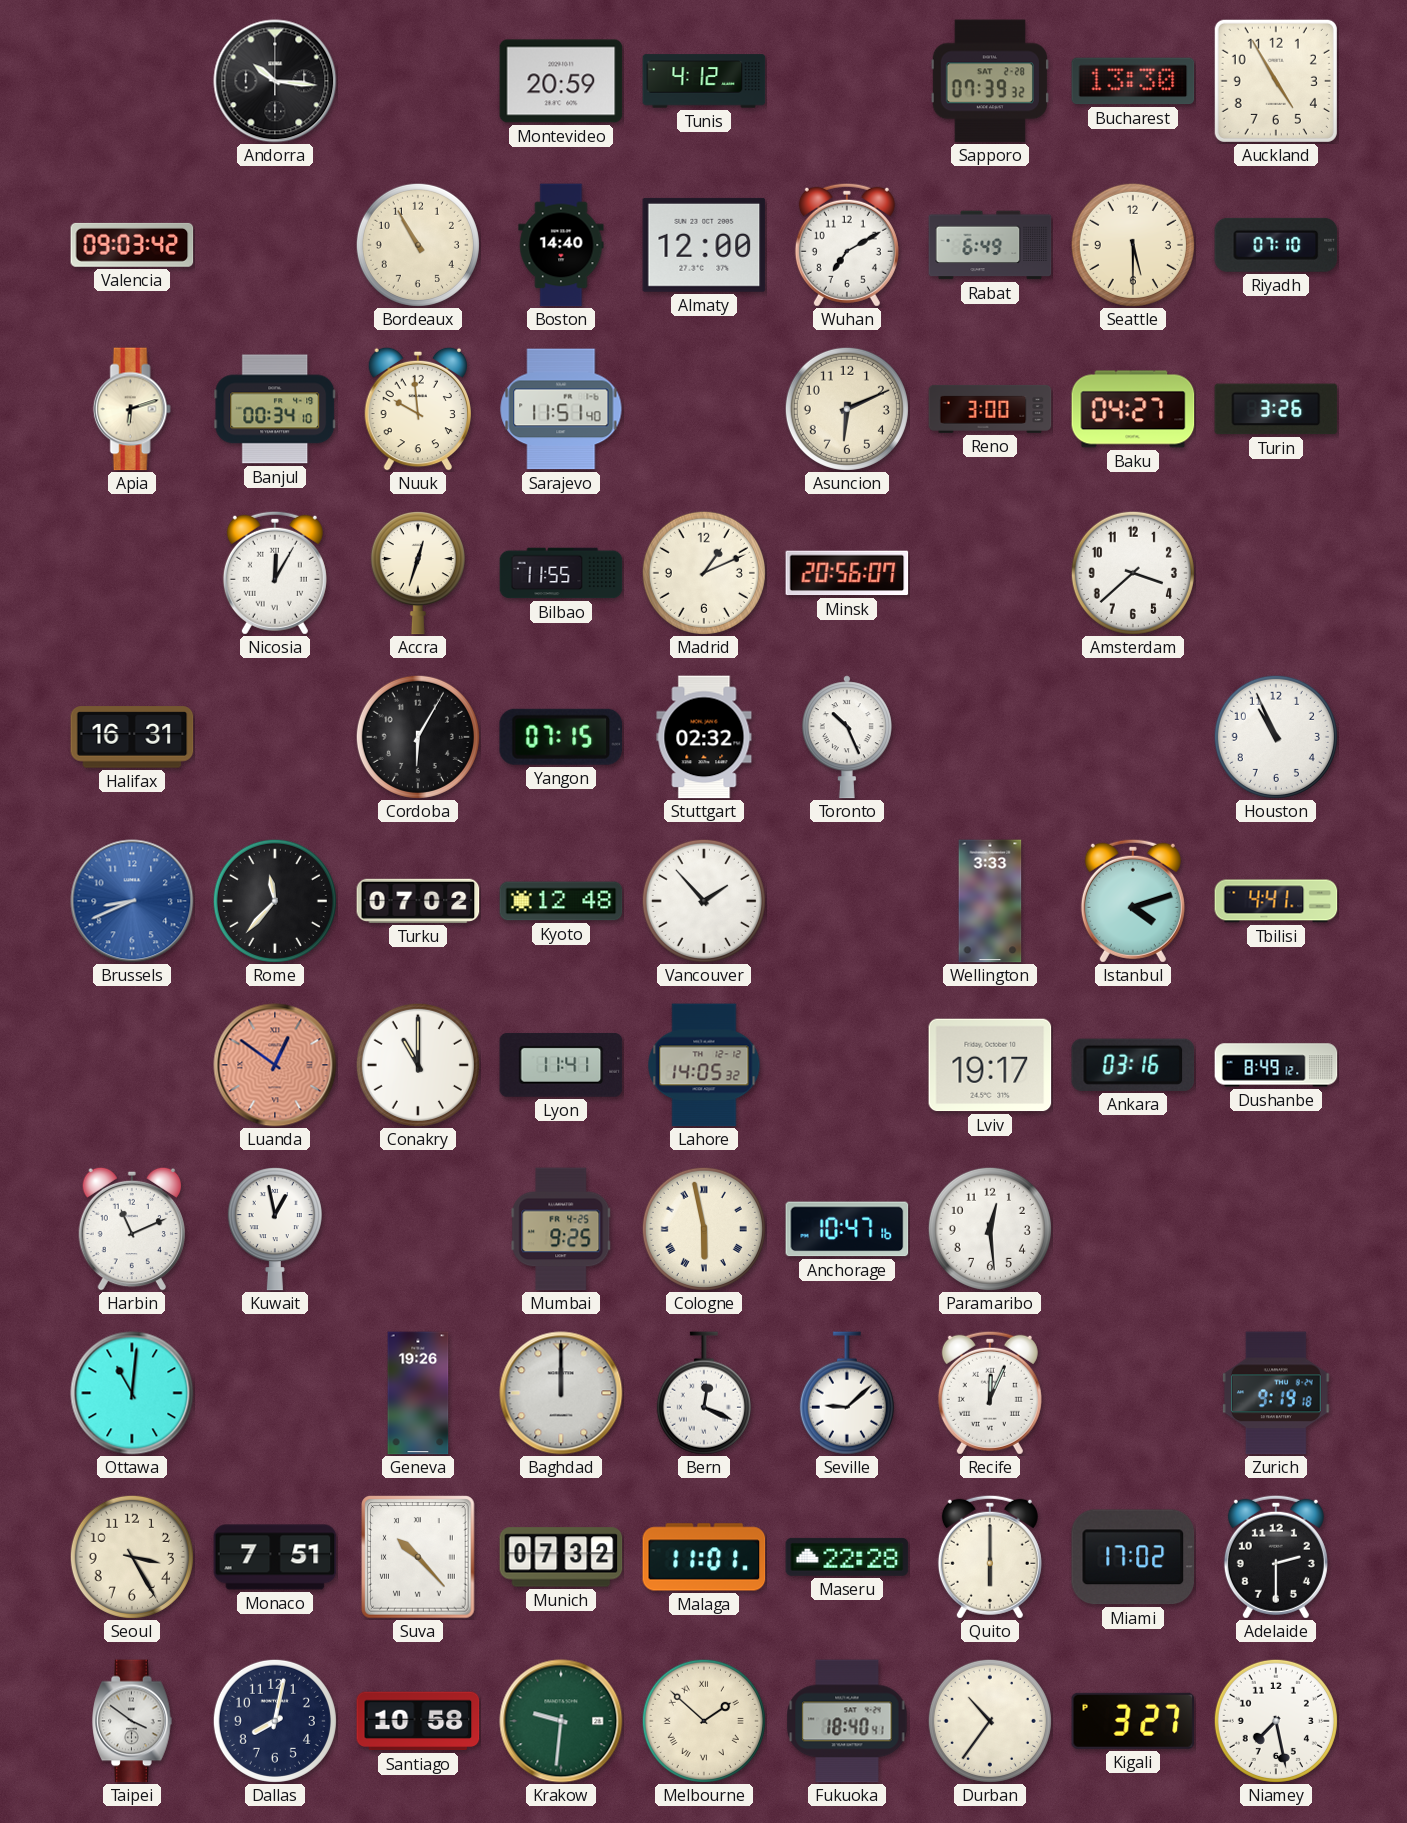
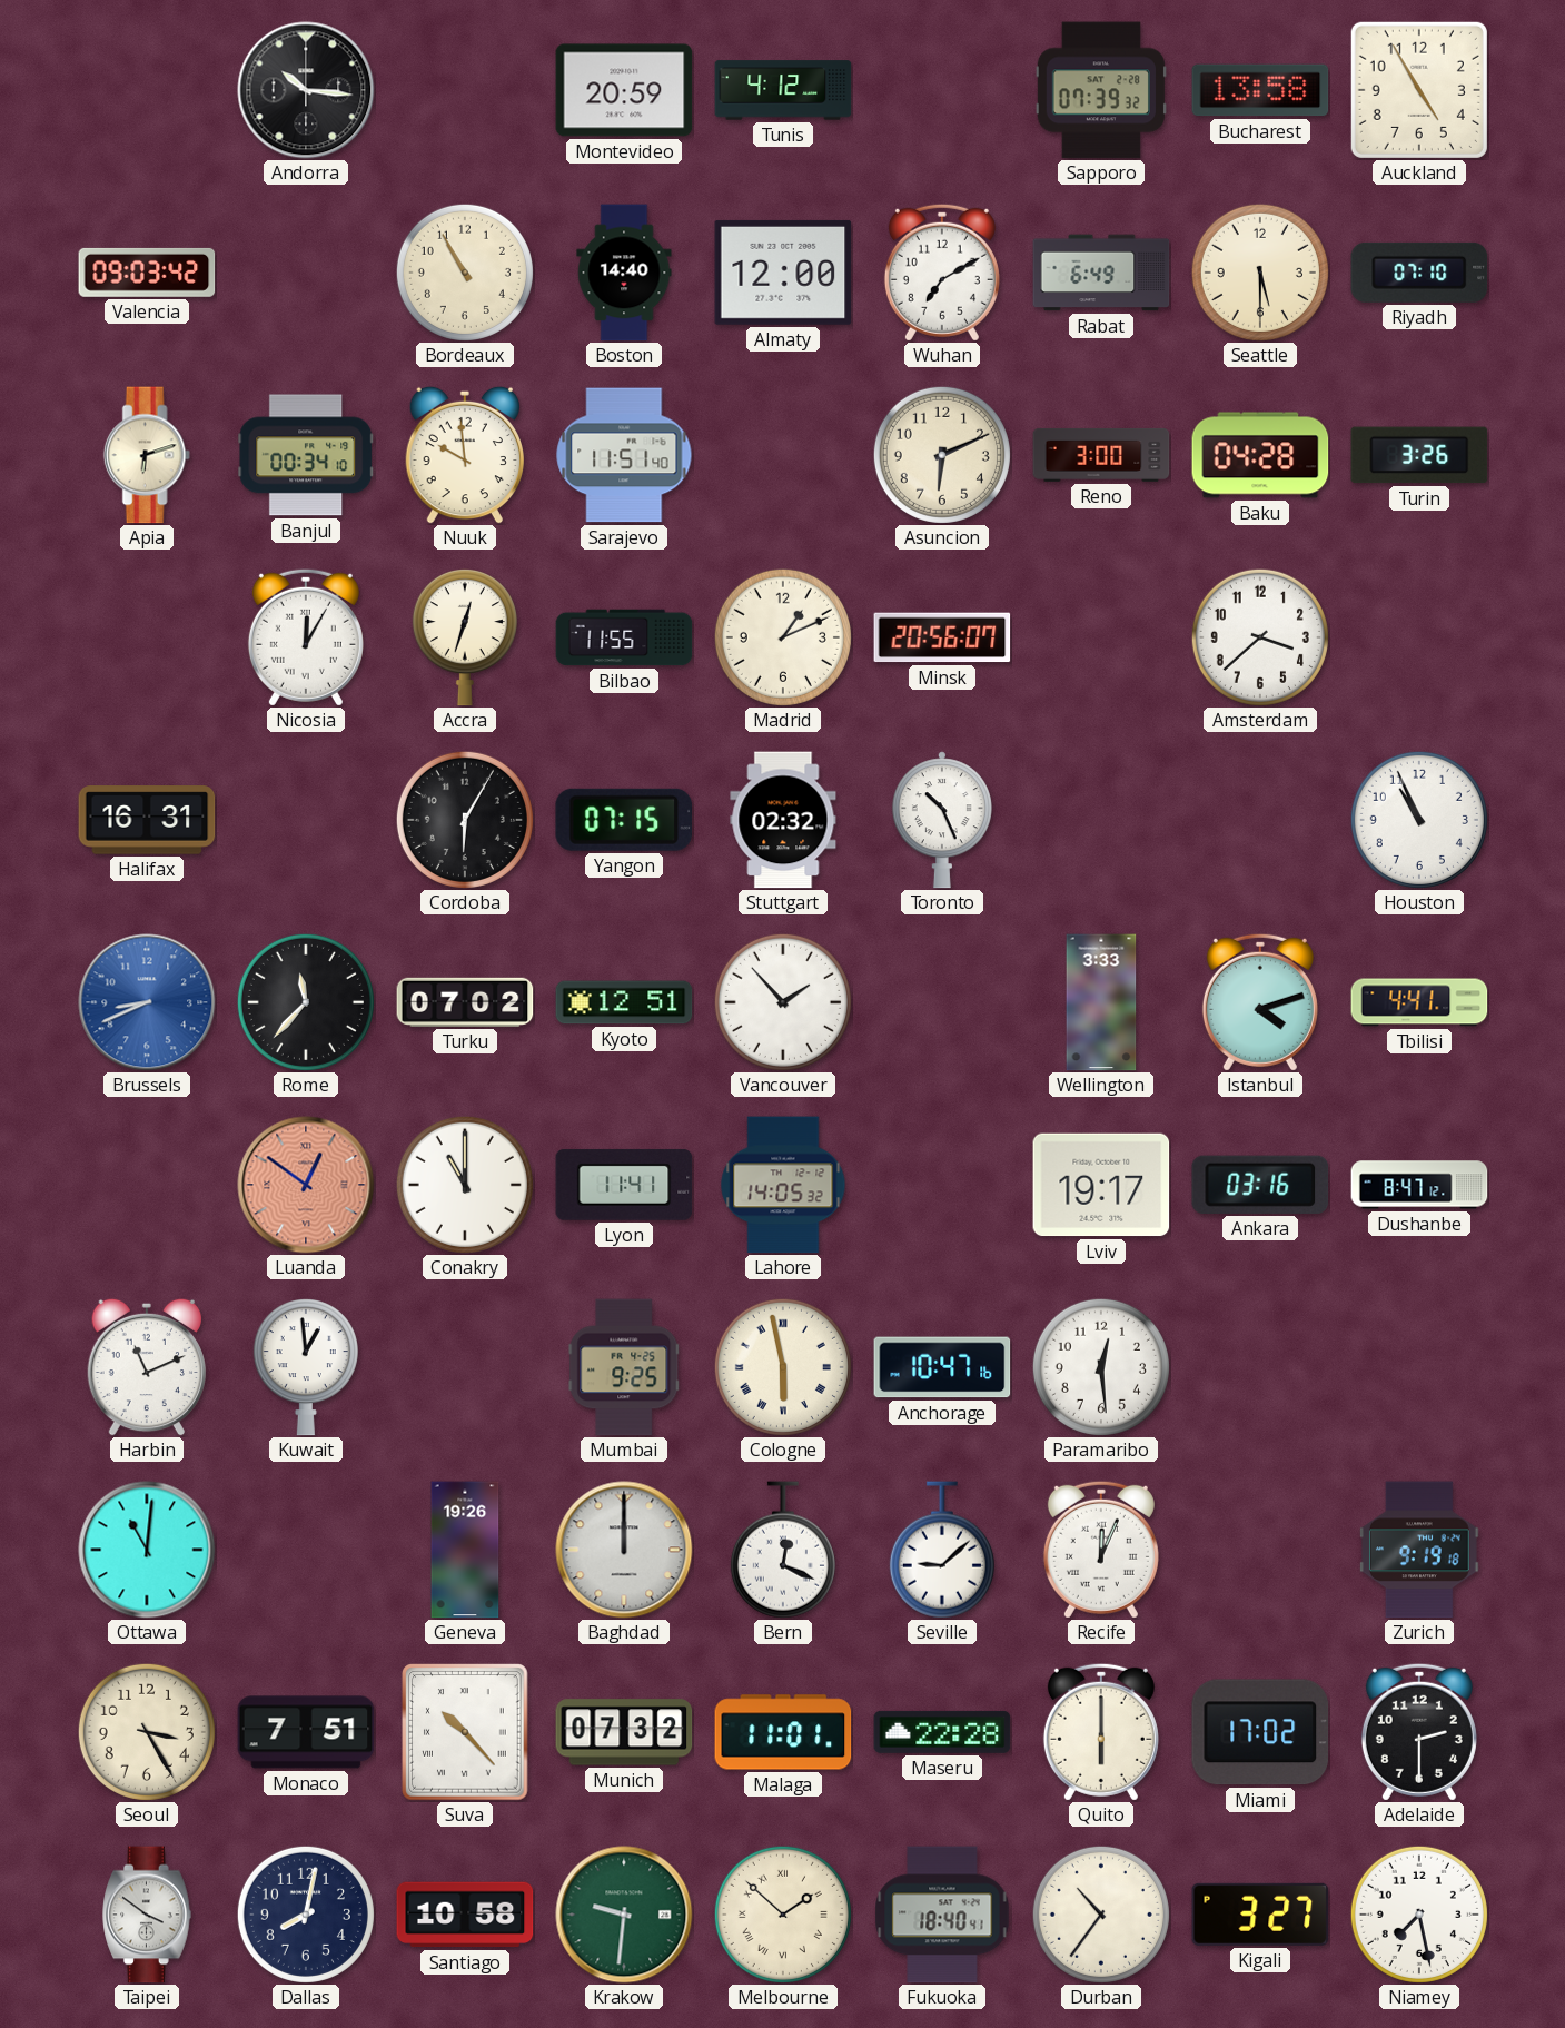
Bucharest: 13:30 -> 13:58
Baku: 04:27 -> 04:28
Kyoto: 12:48 -> 12:51
Dushanbe: 8:49 -> 8:47
Kuwait: 12:58 -> 12:59
